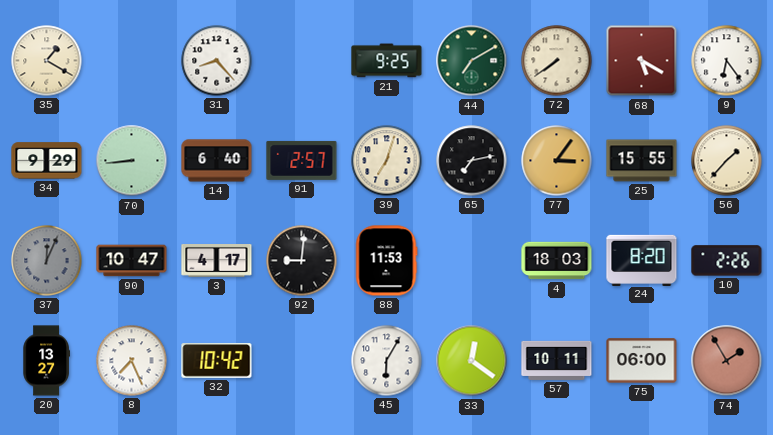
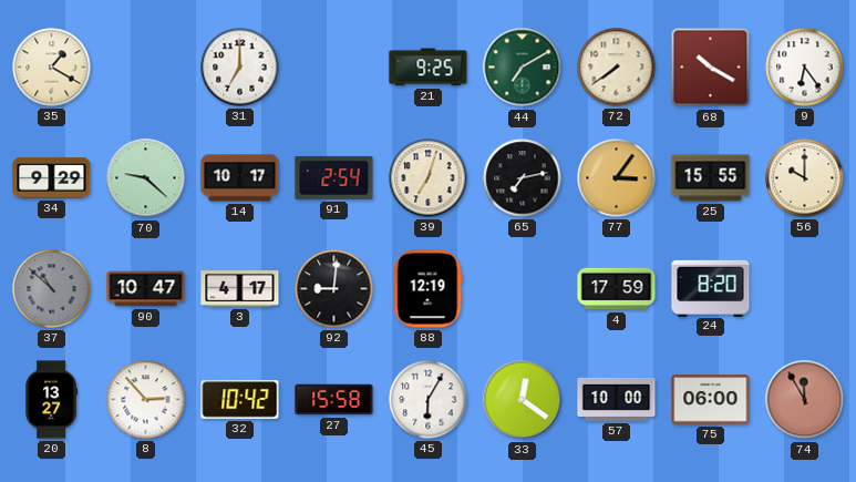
31: 8:23 -> 7:00
68: 5:20 -> 10:20
70: 8:44 -> 9:22
14: 6:40 -> 10:17
91: 2:57 -> 2:54
56: 1:37 -> 10:00
37: 12:04 -> 10:52
88: 11:53 -> 12:19
4: 18:03 -> 17:59
10: 2:26 -> none
8: 7:26 -> 2:53
27: none -> 15:58
57: 10:11 -> 10:00
74: 1:55 -> 11:55
